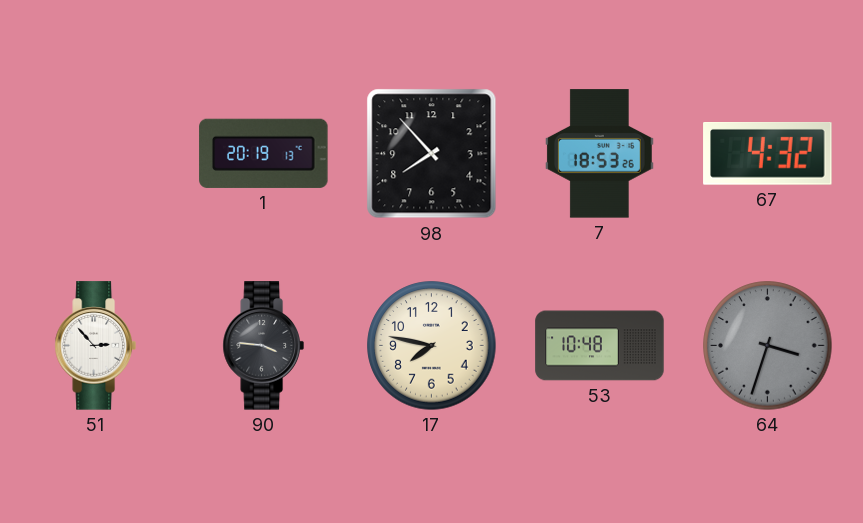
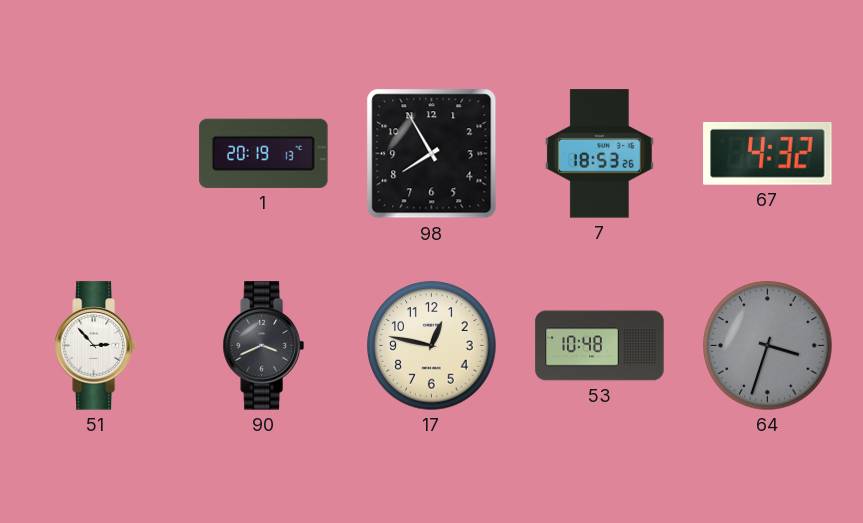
98: 7:53 -> 7:55
90: 3:46 -> 3:41
17: 7:47 -> 12:47
